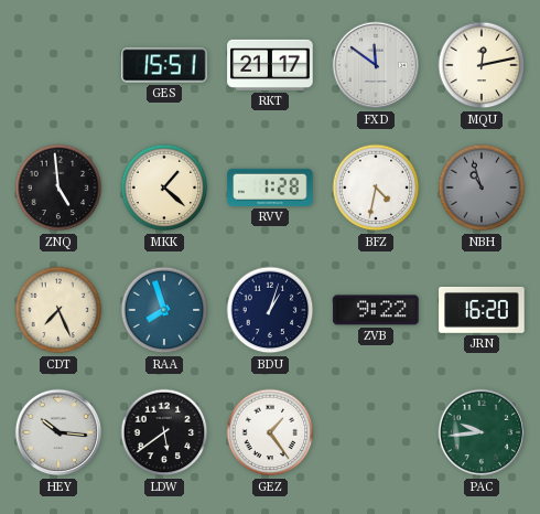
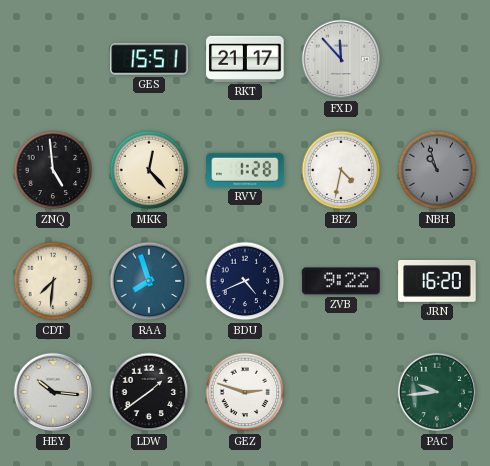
FXD: 11:51 -> 11:53
MQU: 12:13 -> none
MKK: 1:22 -> 12:23
CDT: 7:26 -> 7:31
BDU: 1:03 -> 4:41
LDW: 5:39 -> 1:39
GEZ: 1:24 -> 2:48
